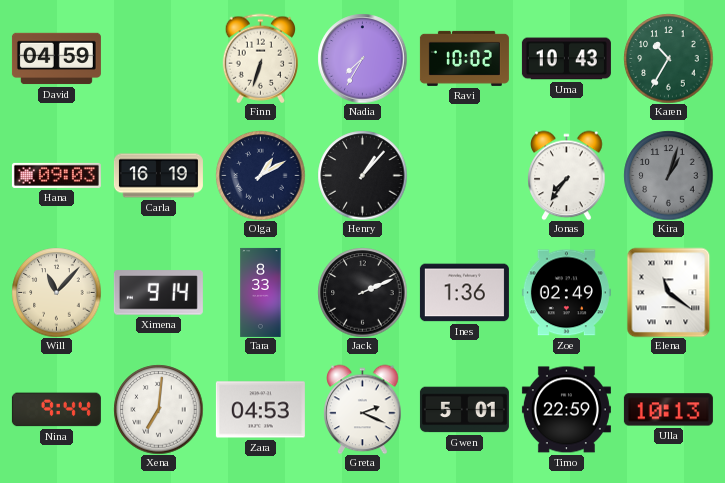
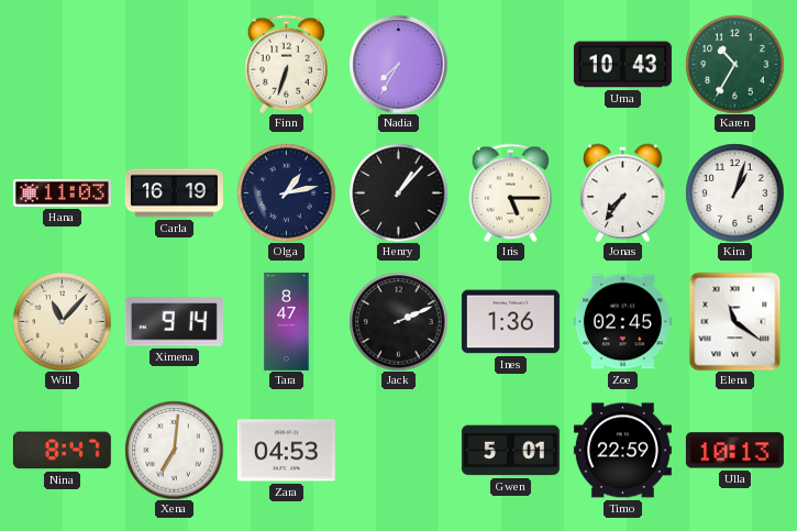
David: 04:59 -> none
Ravi: 10:02 -> none
Hana: 09:03 -> 11:03
Olga: 1:10 -> 1:13
Iris: none -> 5:15
Kira dial: grey -> white
Tara: 8:33 -> 8:47
Zoe: 02:49 -> 02:45
Nina: 9:44 -> 8:47
Greta: 2:19 -> none
